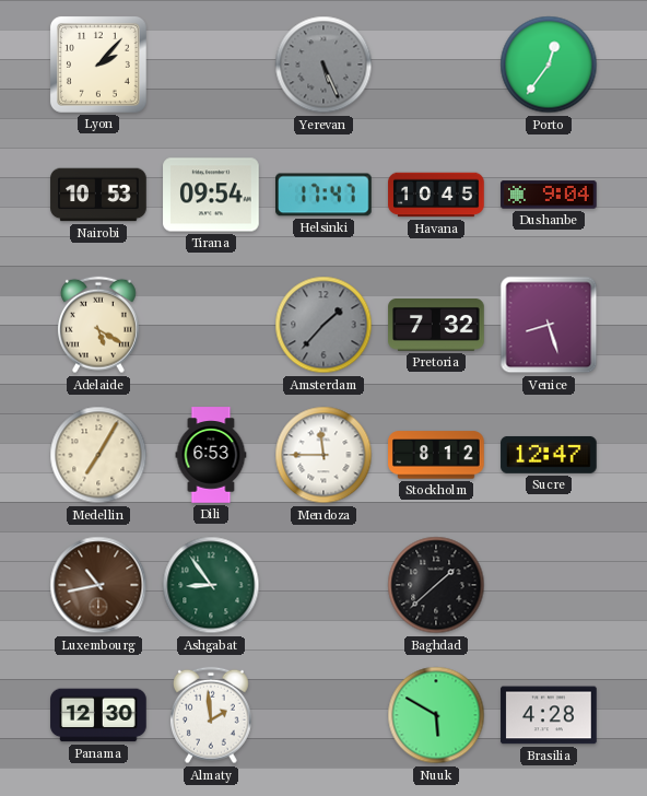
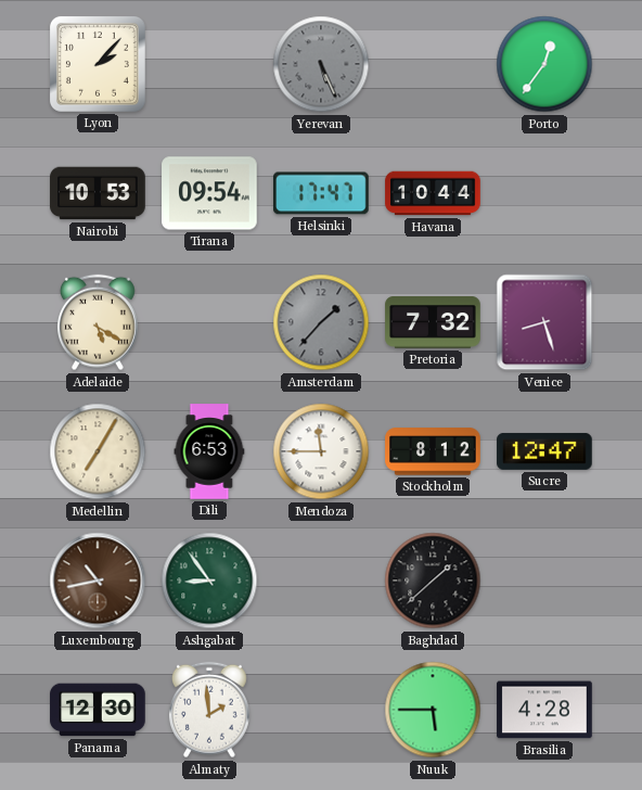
Havana: 10:45 -> 10:44
Dushanbe: 9:04 -> none
Nuuk: 5:50 -> 5:45
